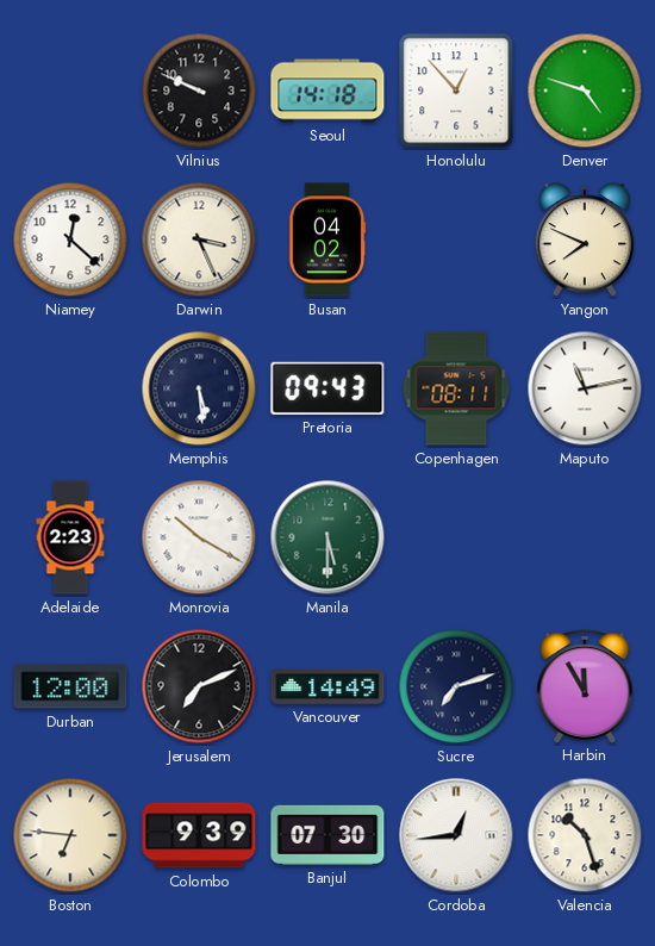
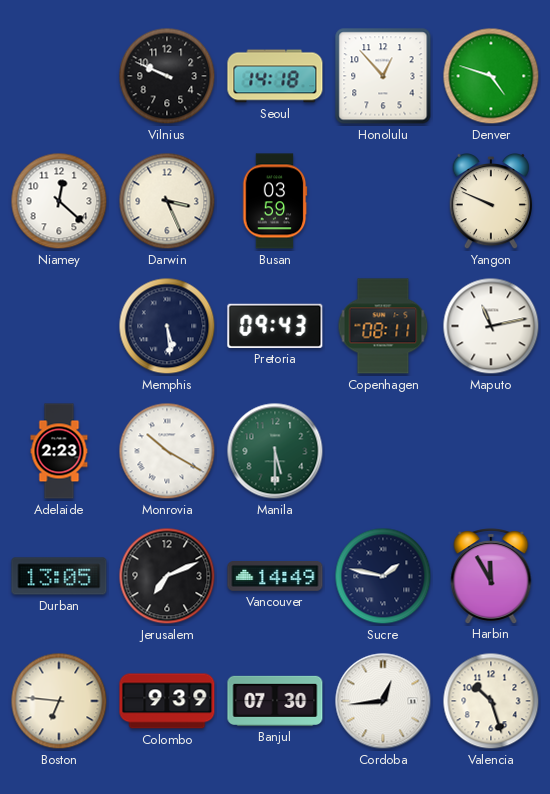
Busan: 04:02 -> 03:59
Yangon: 7:49 -> 9:49
Durban: 12:00 -> 13:05
Sucre: 7:12 -> 1:47
